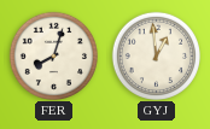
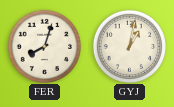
GYJ: 12:59 -> 1:02
